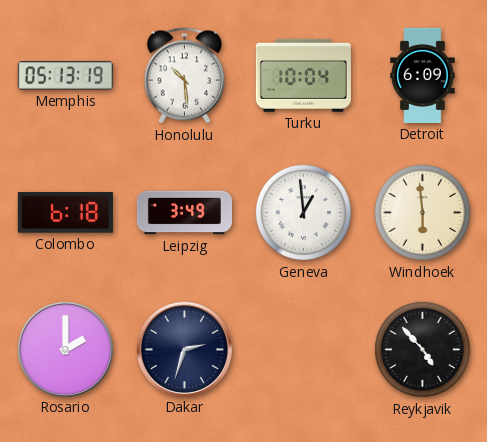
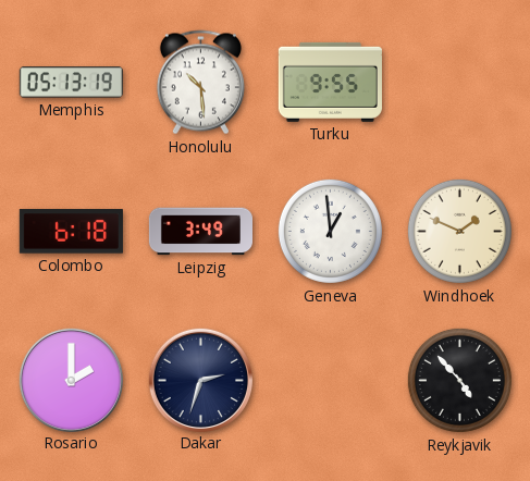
Turku: 10:04 -> 9:55
Detroit: 6:09 -> none
Windhoek: 5:59 -> 1:49
